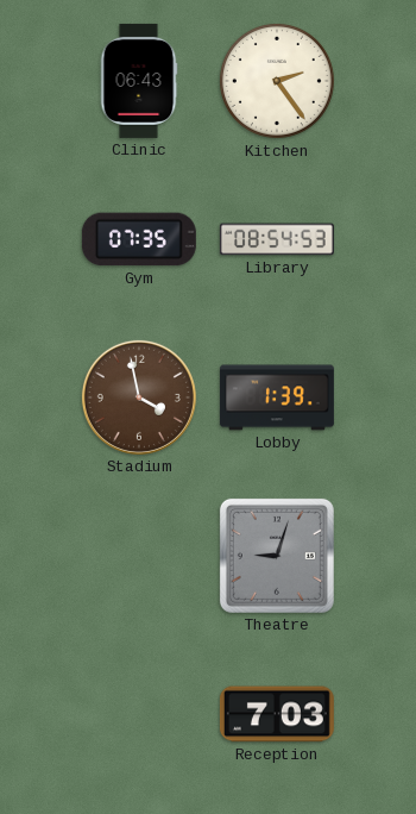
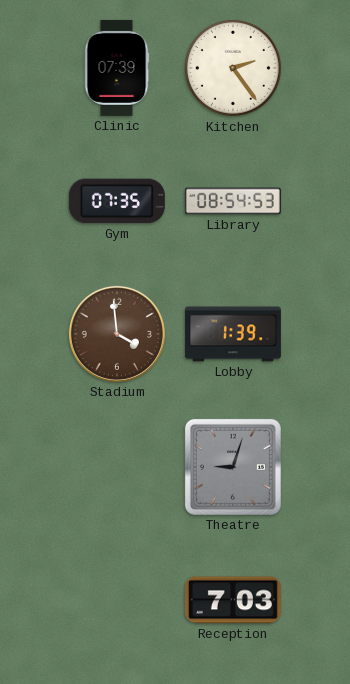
Clinic: 06:43 -> 07:39
Stadium: 3:58 -> 3:59
